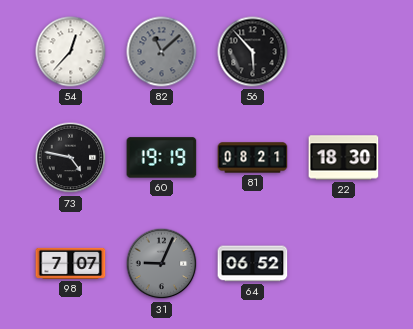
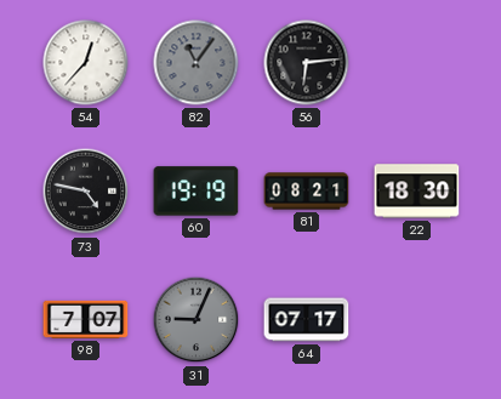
82: 11:08 -> 11:06
56: 5:53 -> 6:14
64: 06:52 -> 07:17
